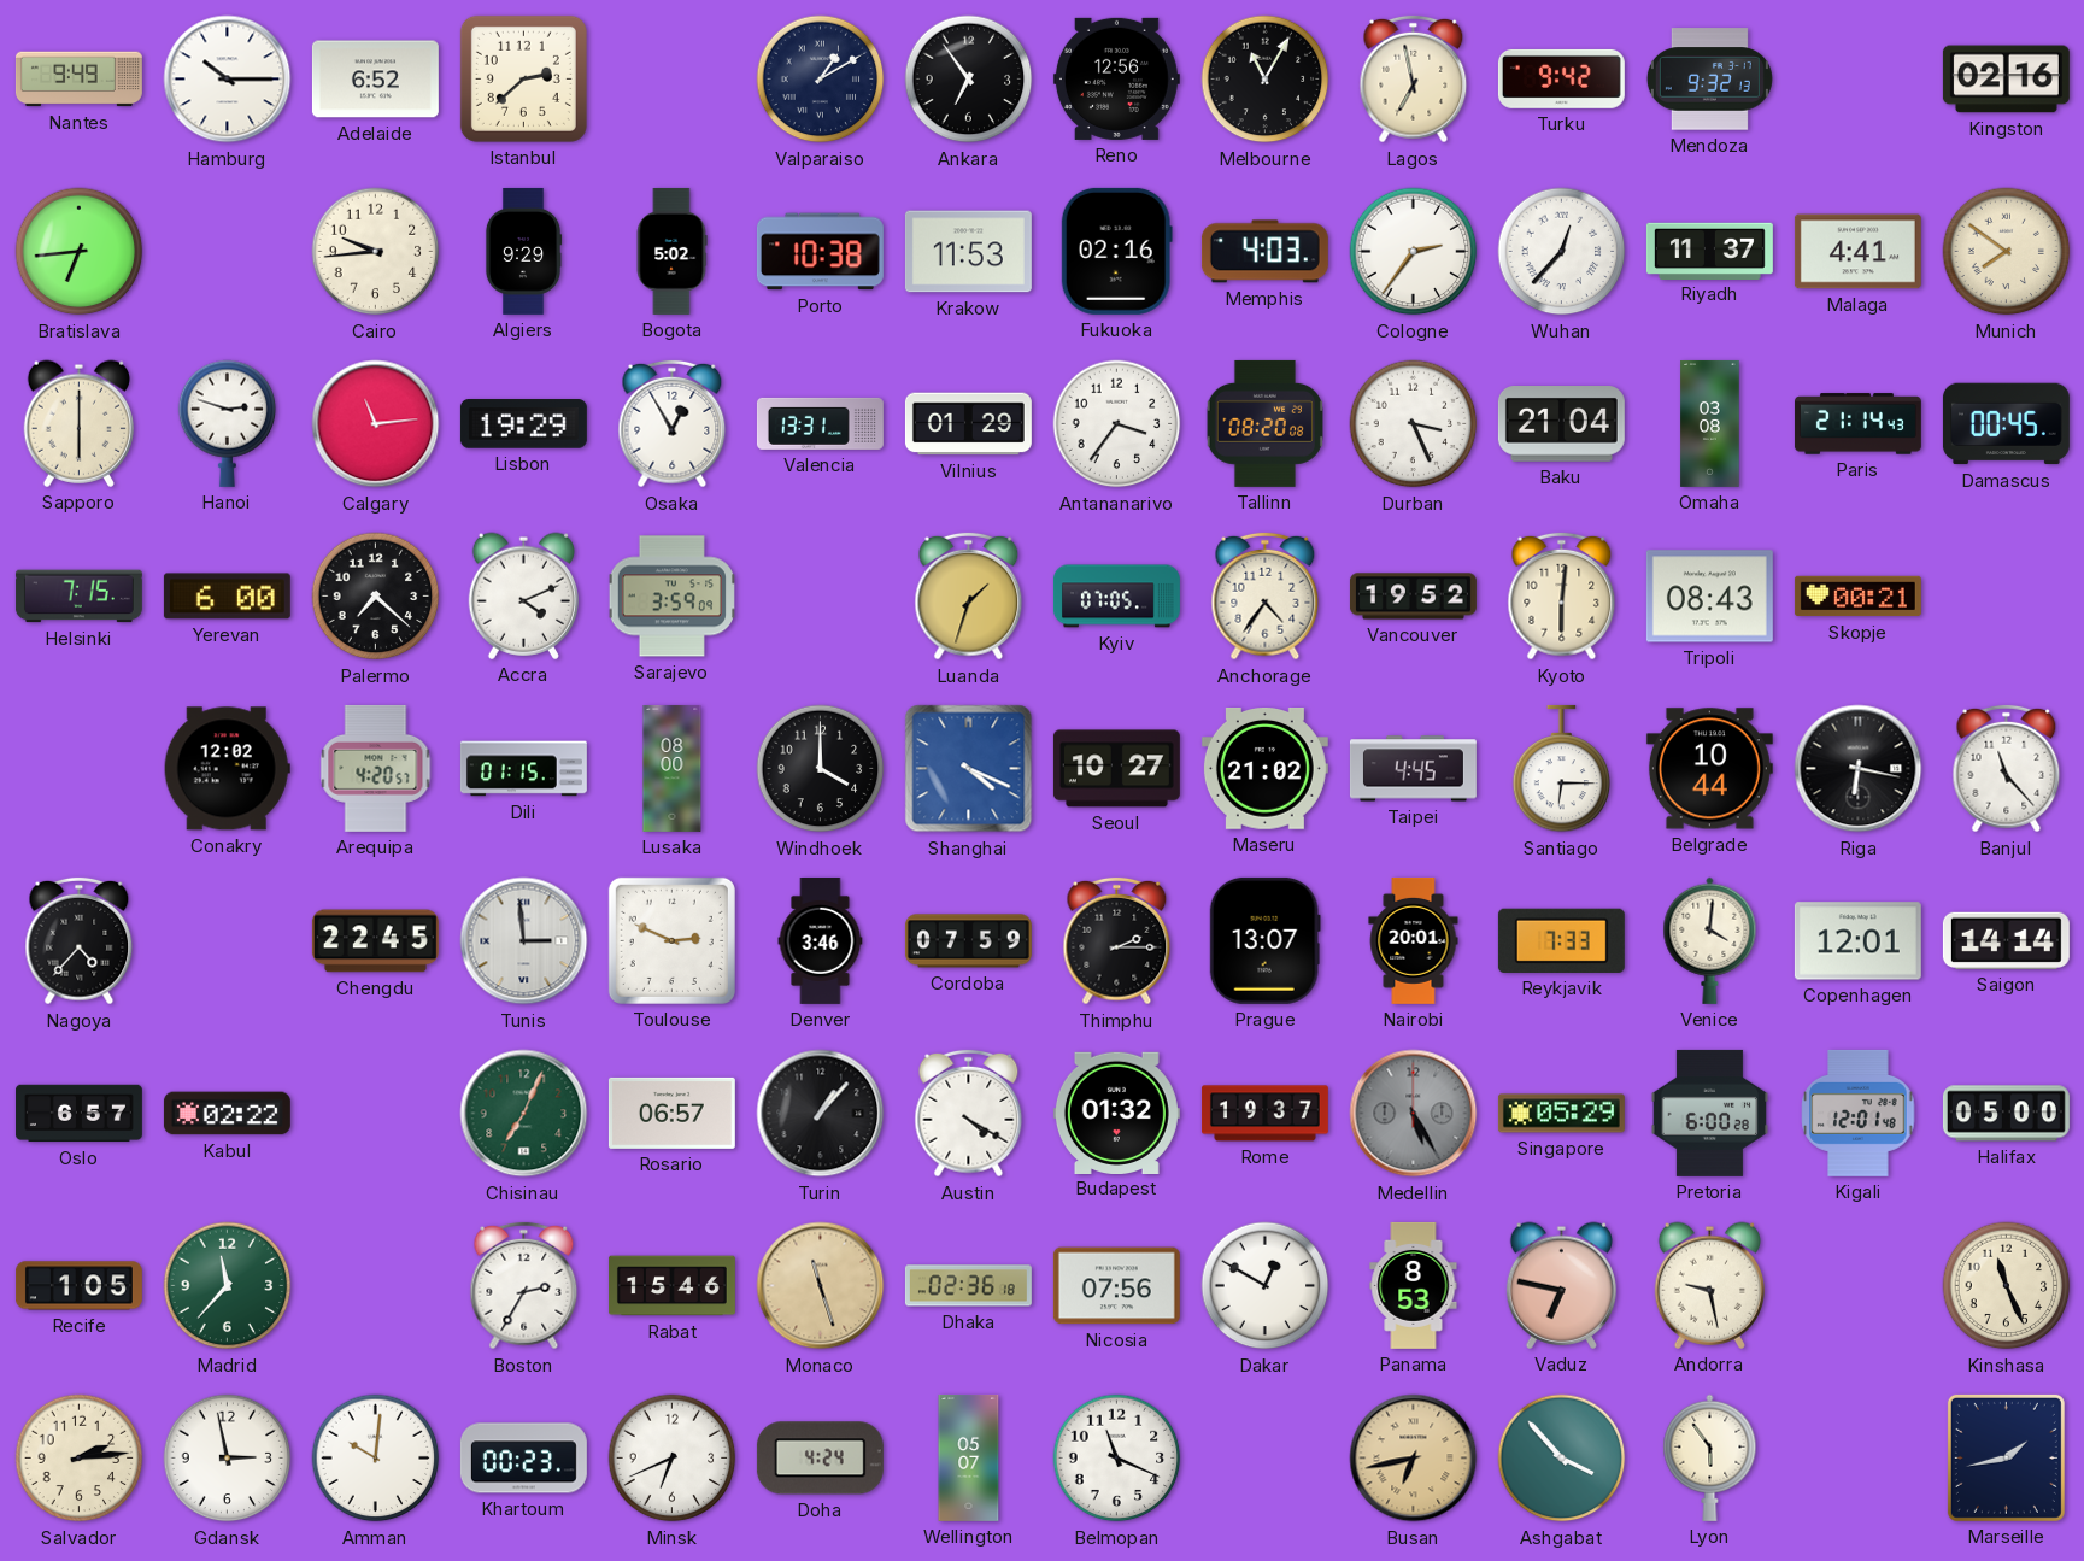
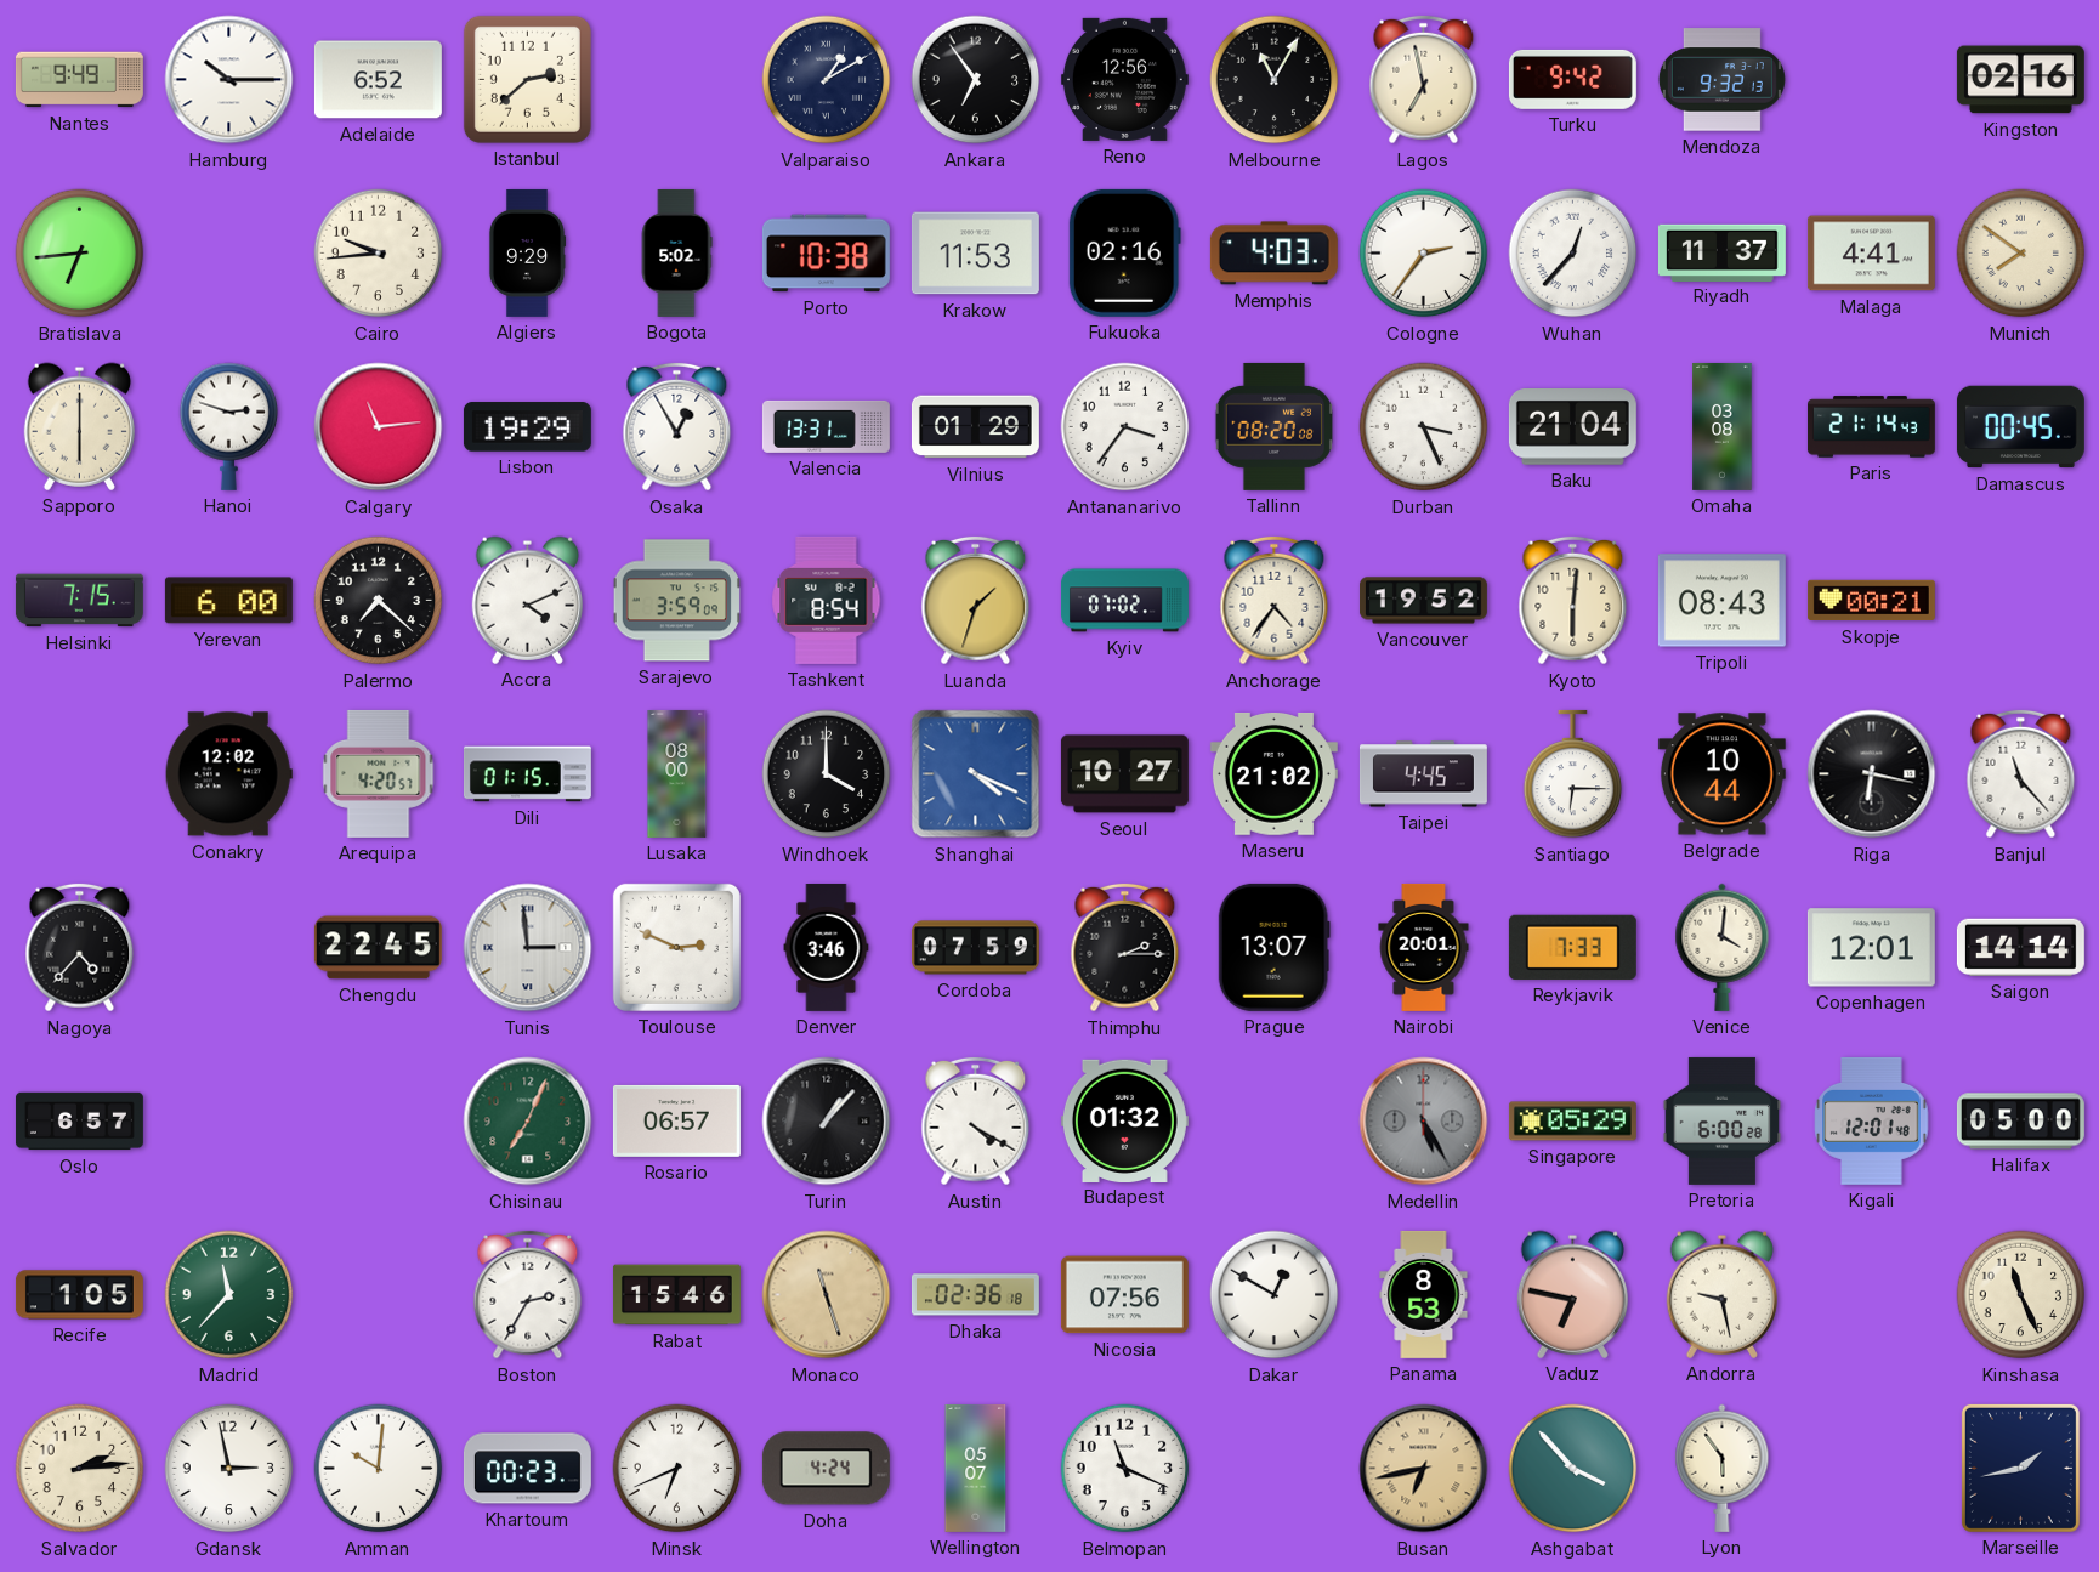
Tashkent: none -> 8:54
Kyiv: 07:05 -> 07:02
Kabul: 02:22 -> none
Rome: 19:37 -> none
